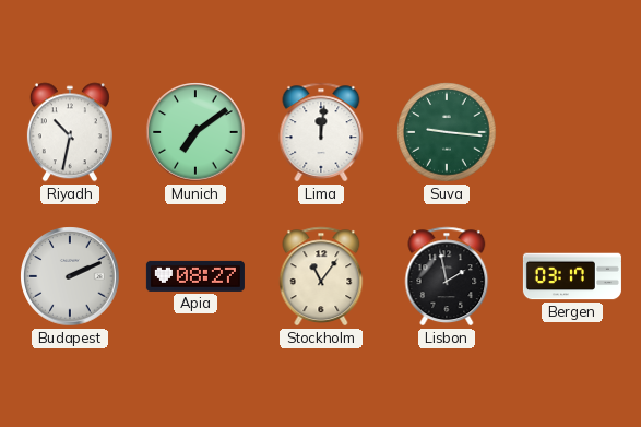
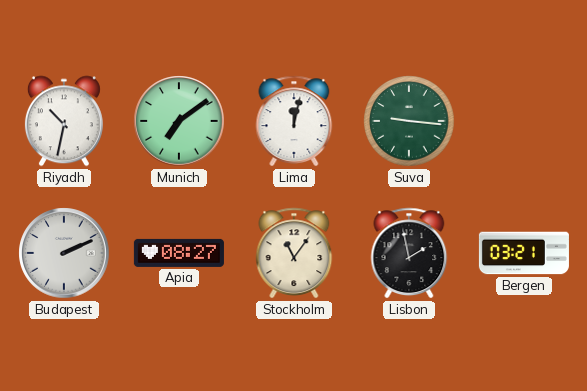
Lima: 12:01 -> 12:02
Bergen: 03:17 -> 03:21
